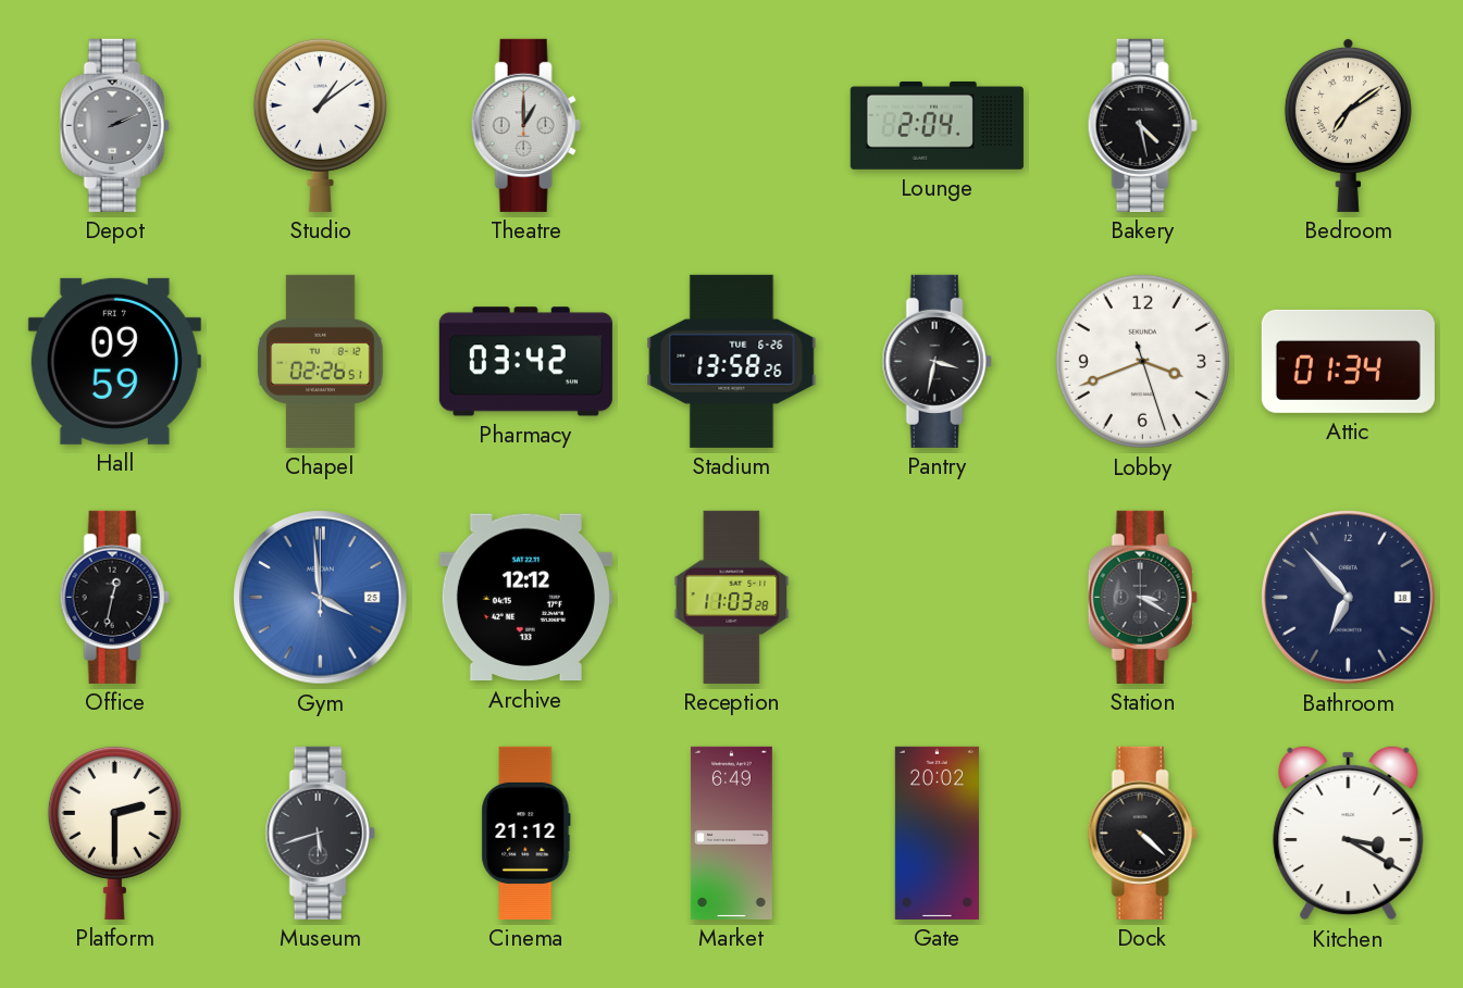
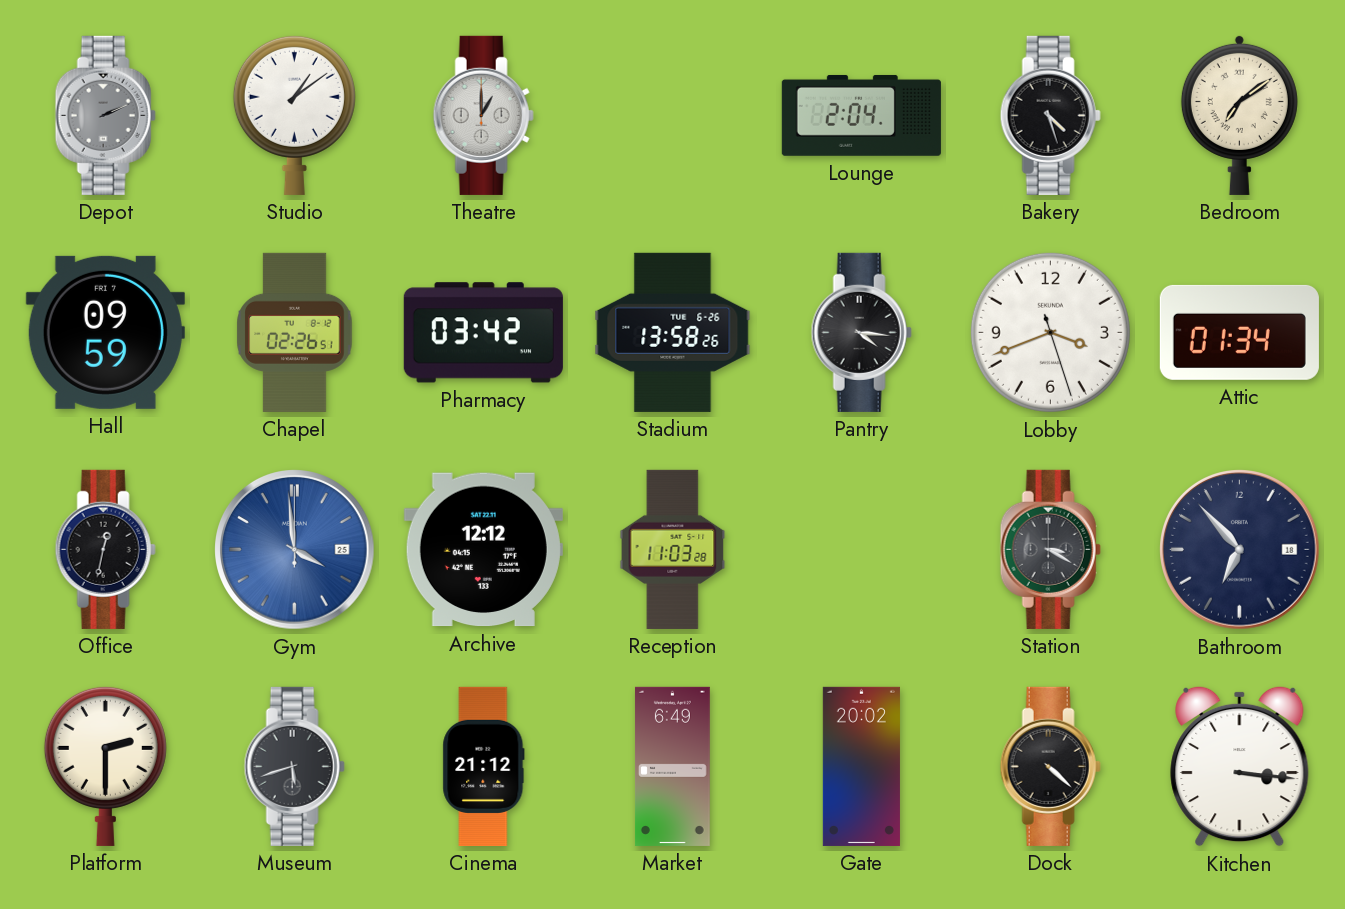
Bakery: 4:28 -> 4:27
Pantry: 3:32 -> 4:16
Kitchen: 3:20 -> 3:16
